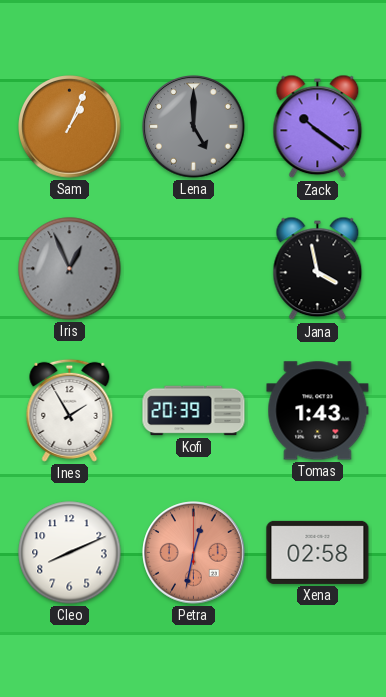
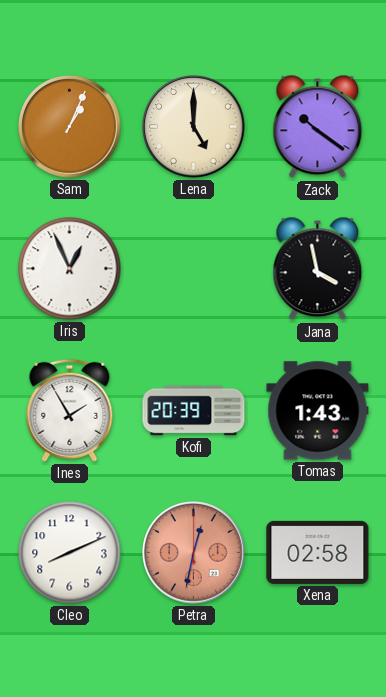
Lena dial: grey -> cream
Iris dial: grey -> white
